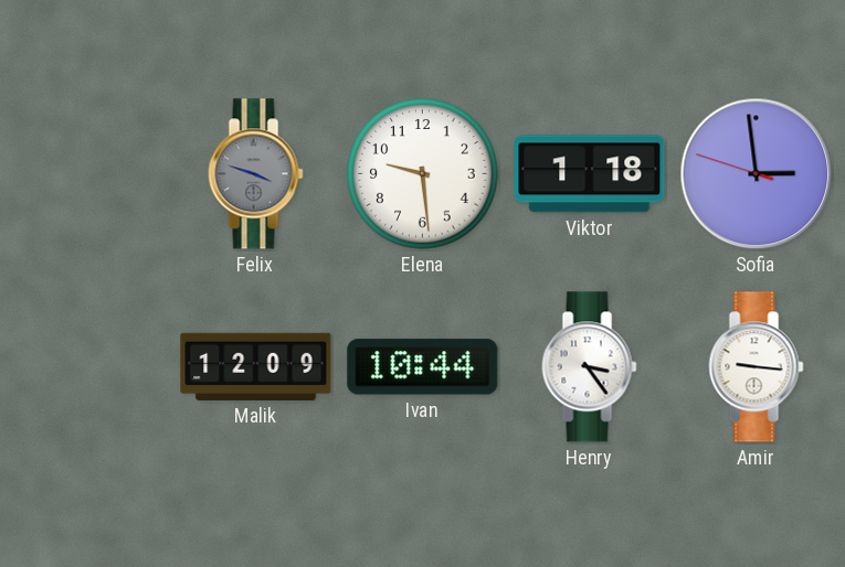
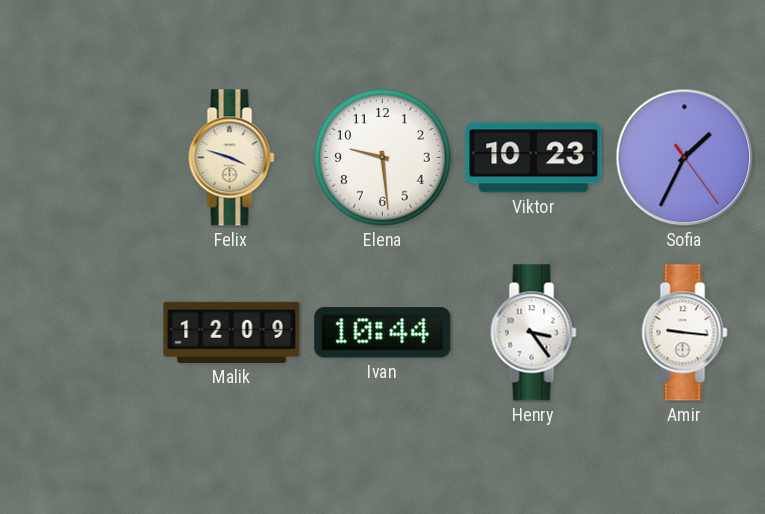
Felix dial: grey -> cream
Viktor: 1:18 -> 10:23
Sofia: 2:58 -> 1:34
